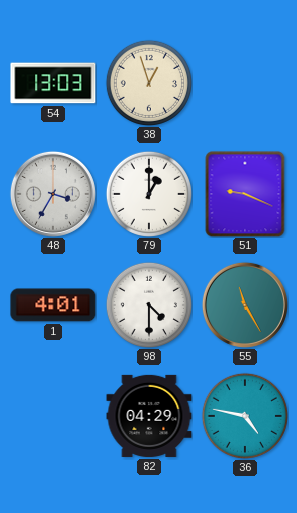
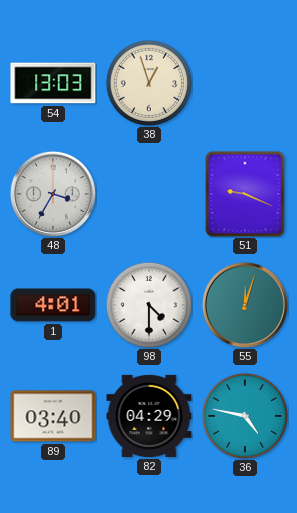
79: 1:00 -> none
55: 11:25 -> 12:03
89: none -> 03:40
